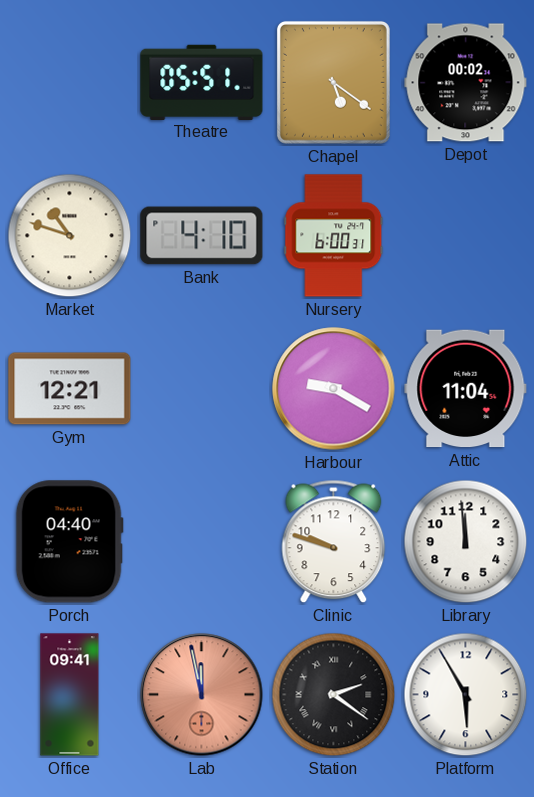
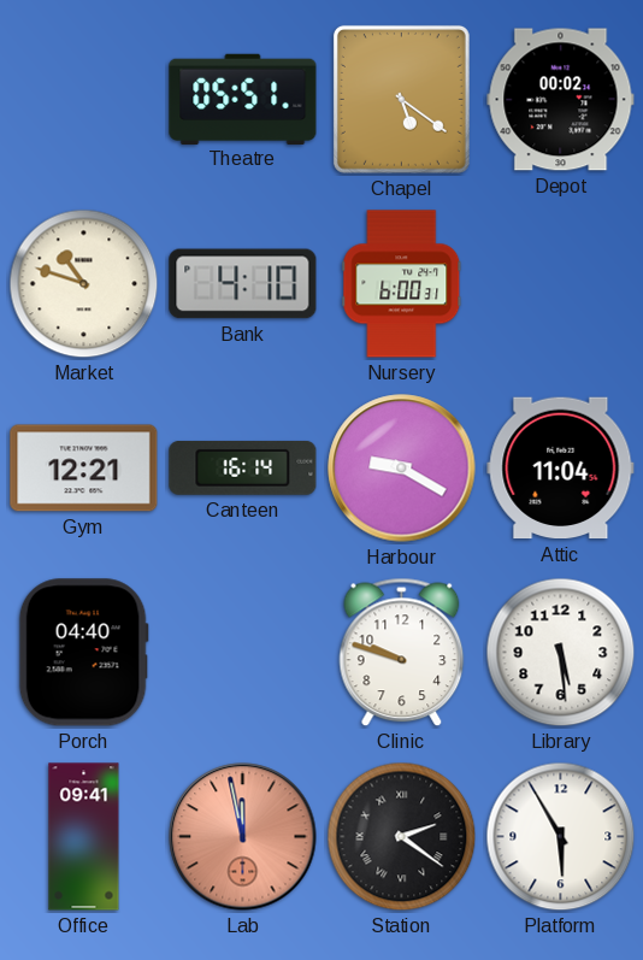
Canteen: none -> 16:14
Library: 11:59 -> 5:29
